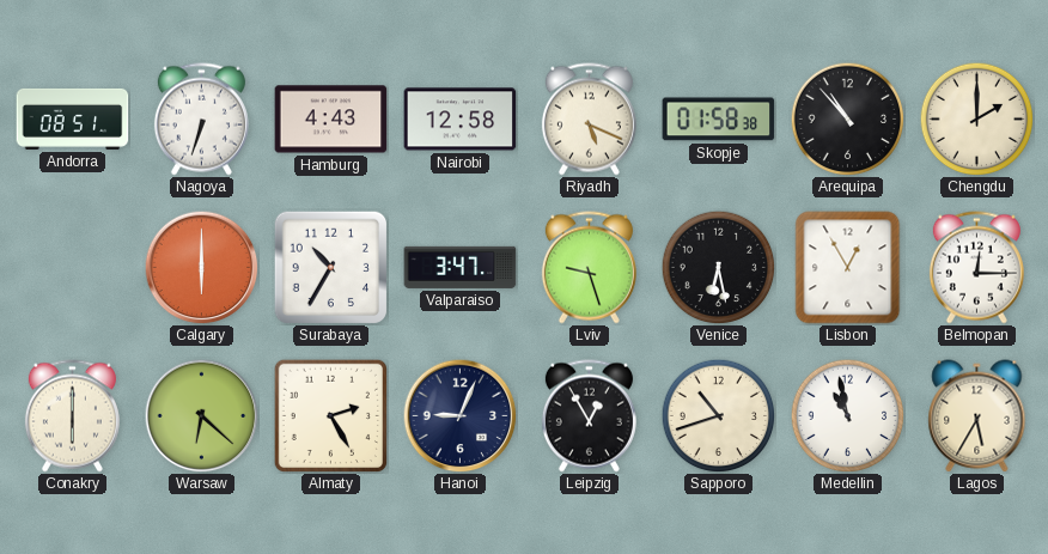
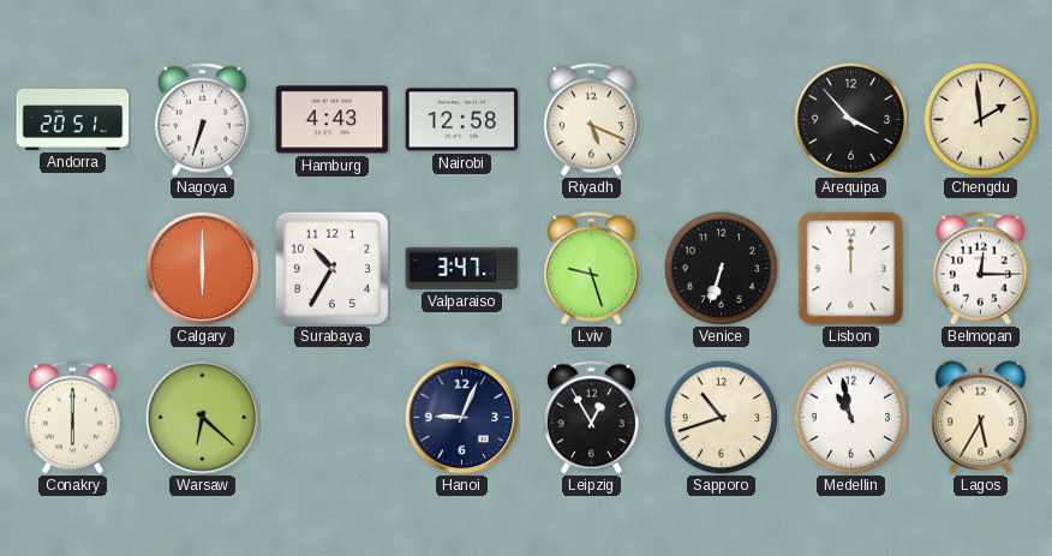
Andorra: 08:51 -> 20:51
Skopje: 01:58 -> none
Arequipa: 10:53 -> 3:53
Chengdu: 2:00 -> 1:59
Venice: 6:28 -> 6:33
Lisbon: 12:55 -> 12:00
Almaty: 2:25 -> none
